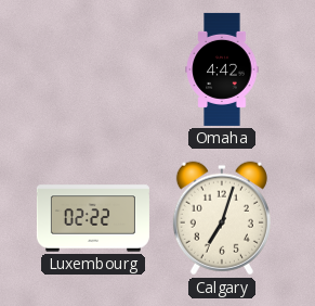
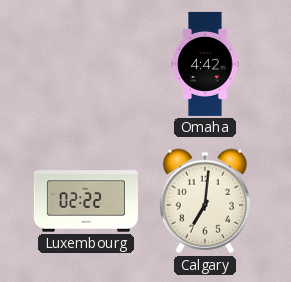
Calgary: 7:03 -> 7:01
